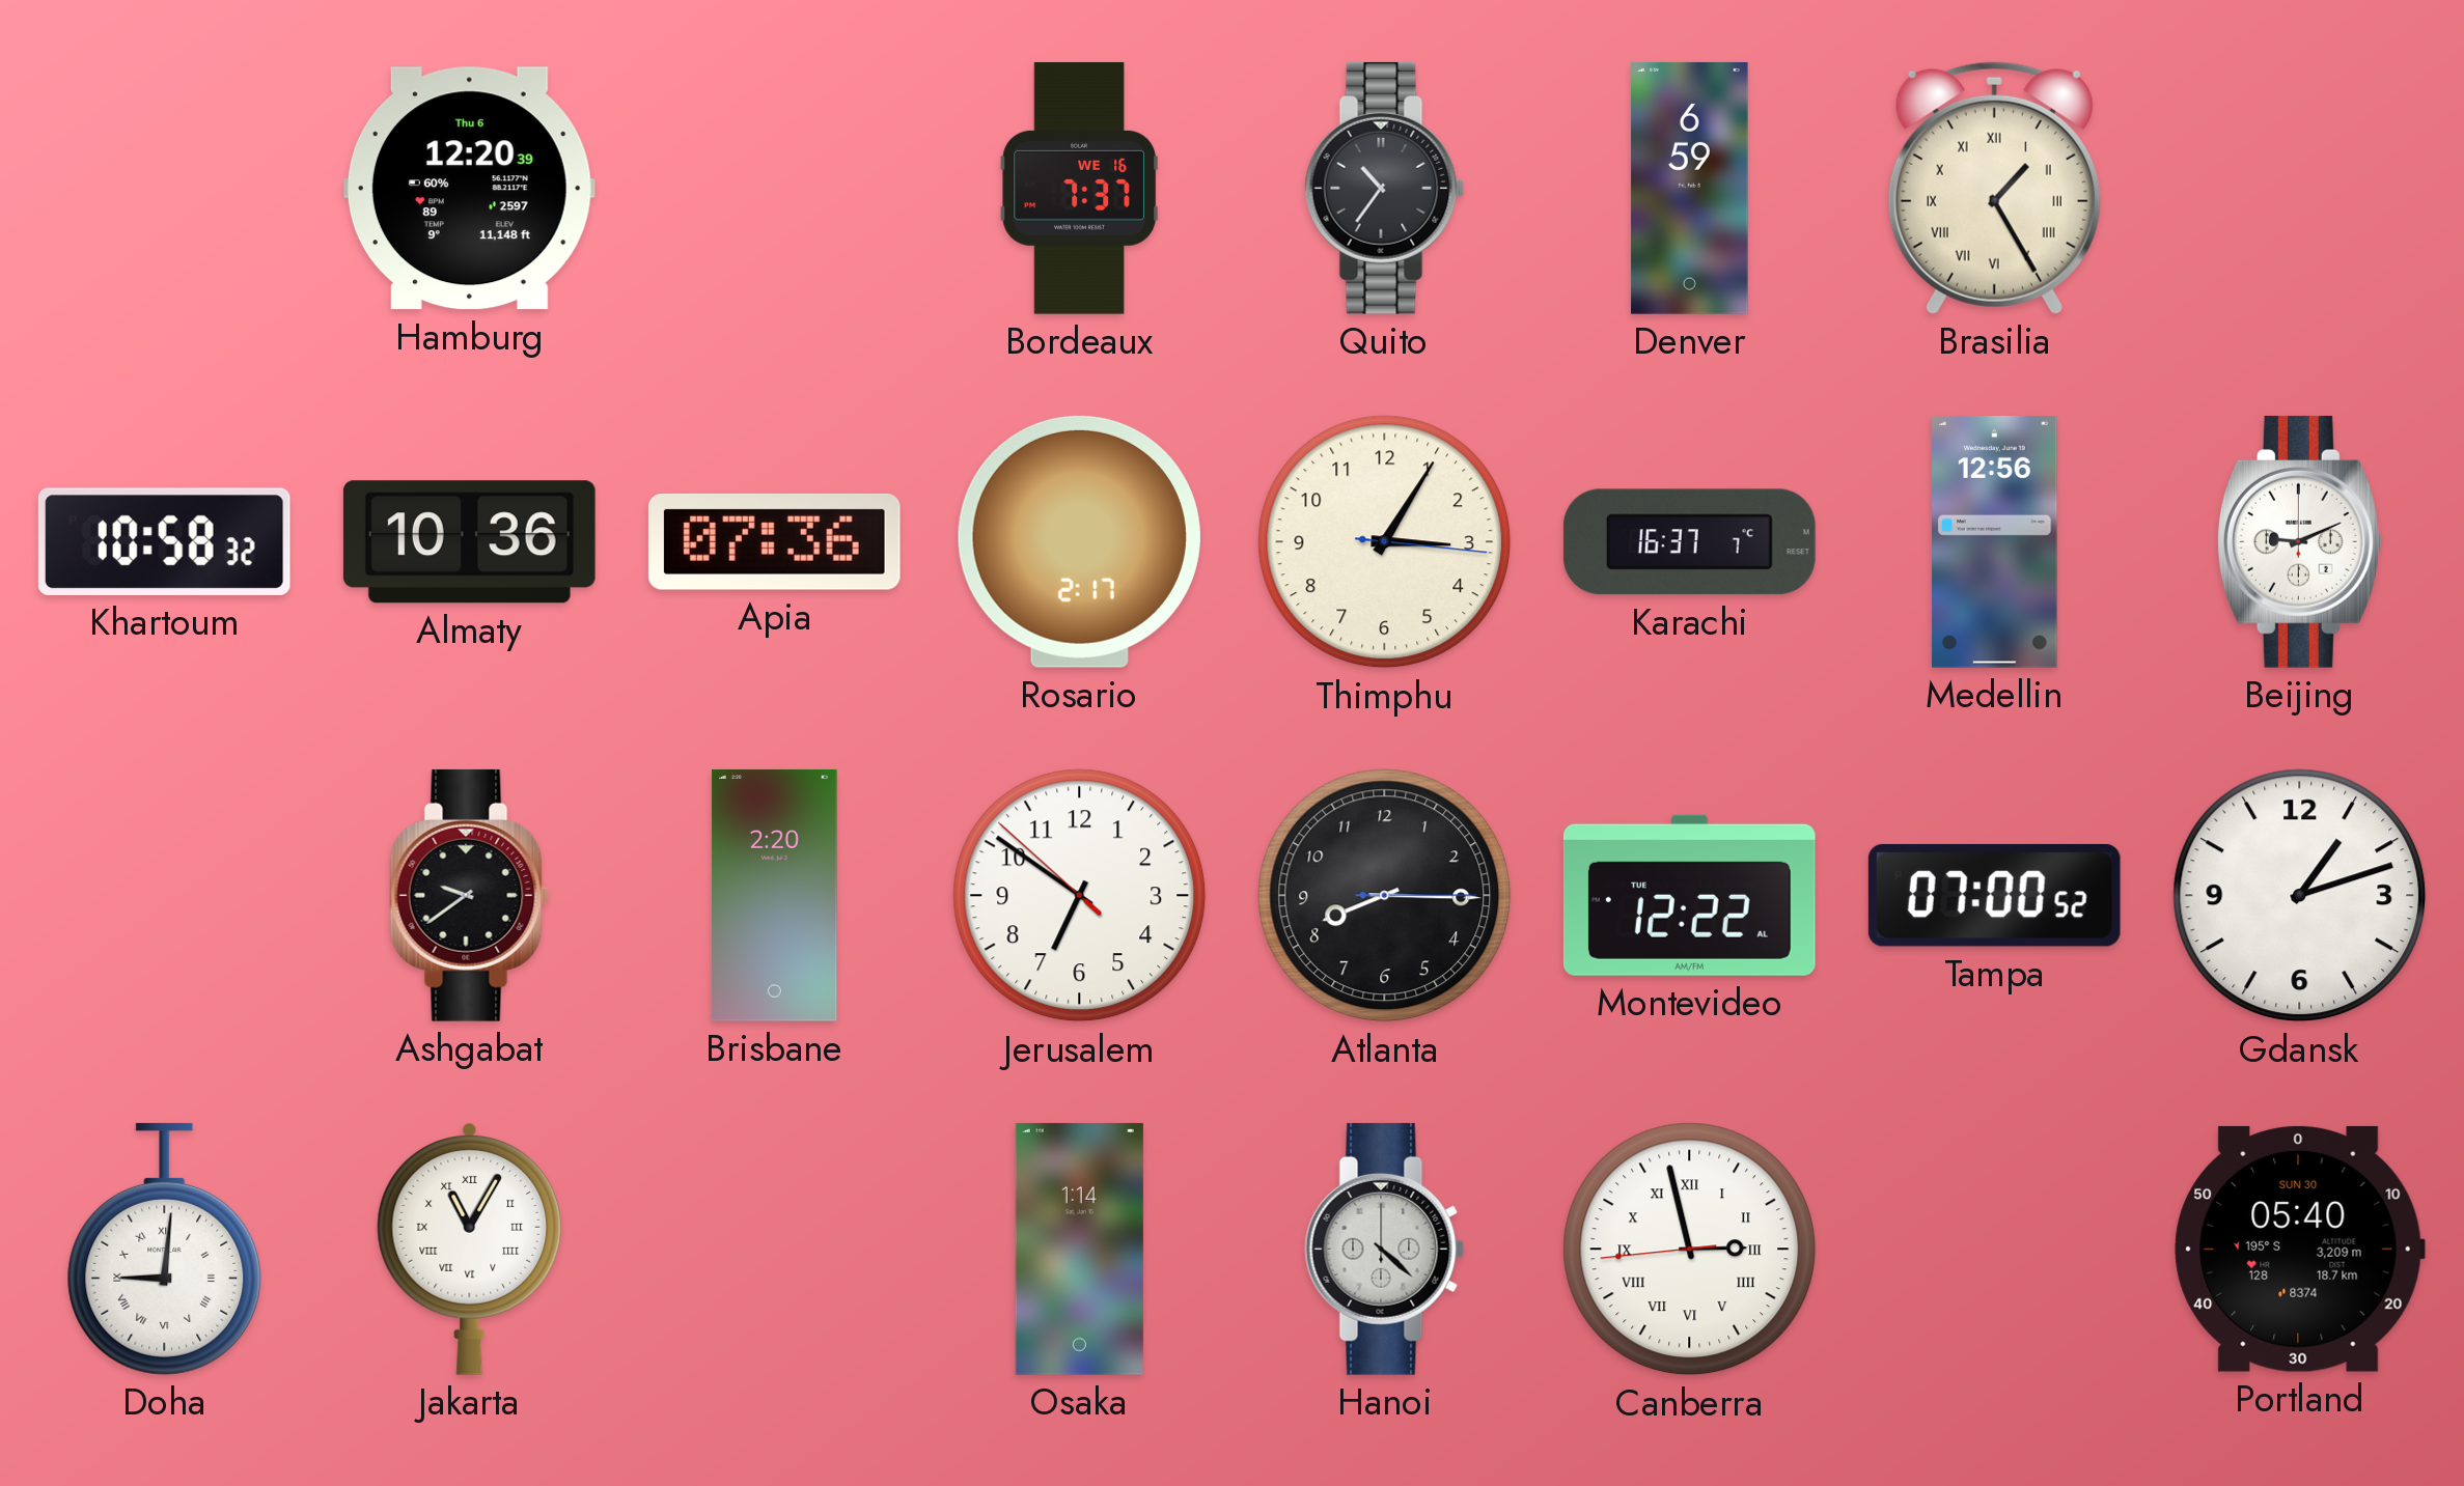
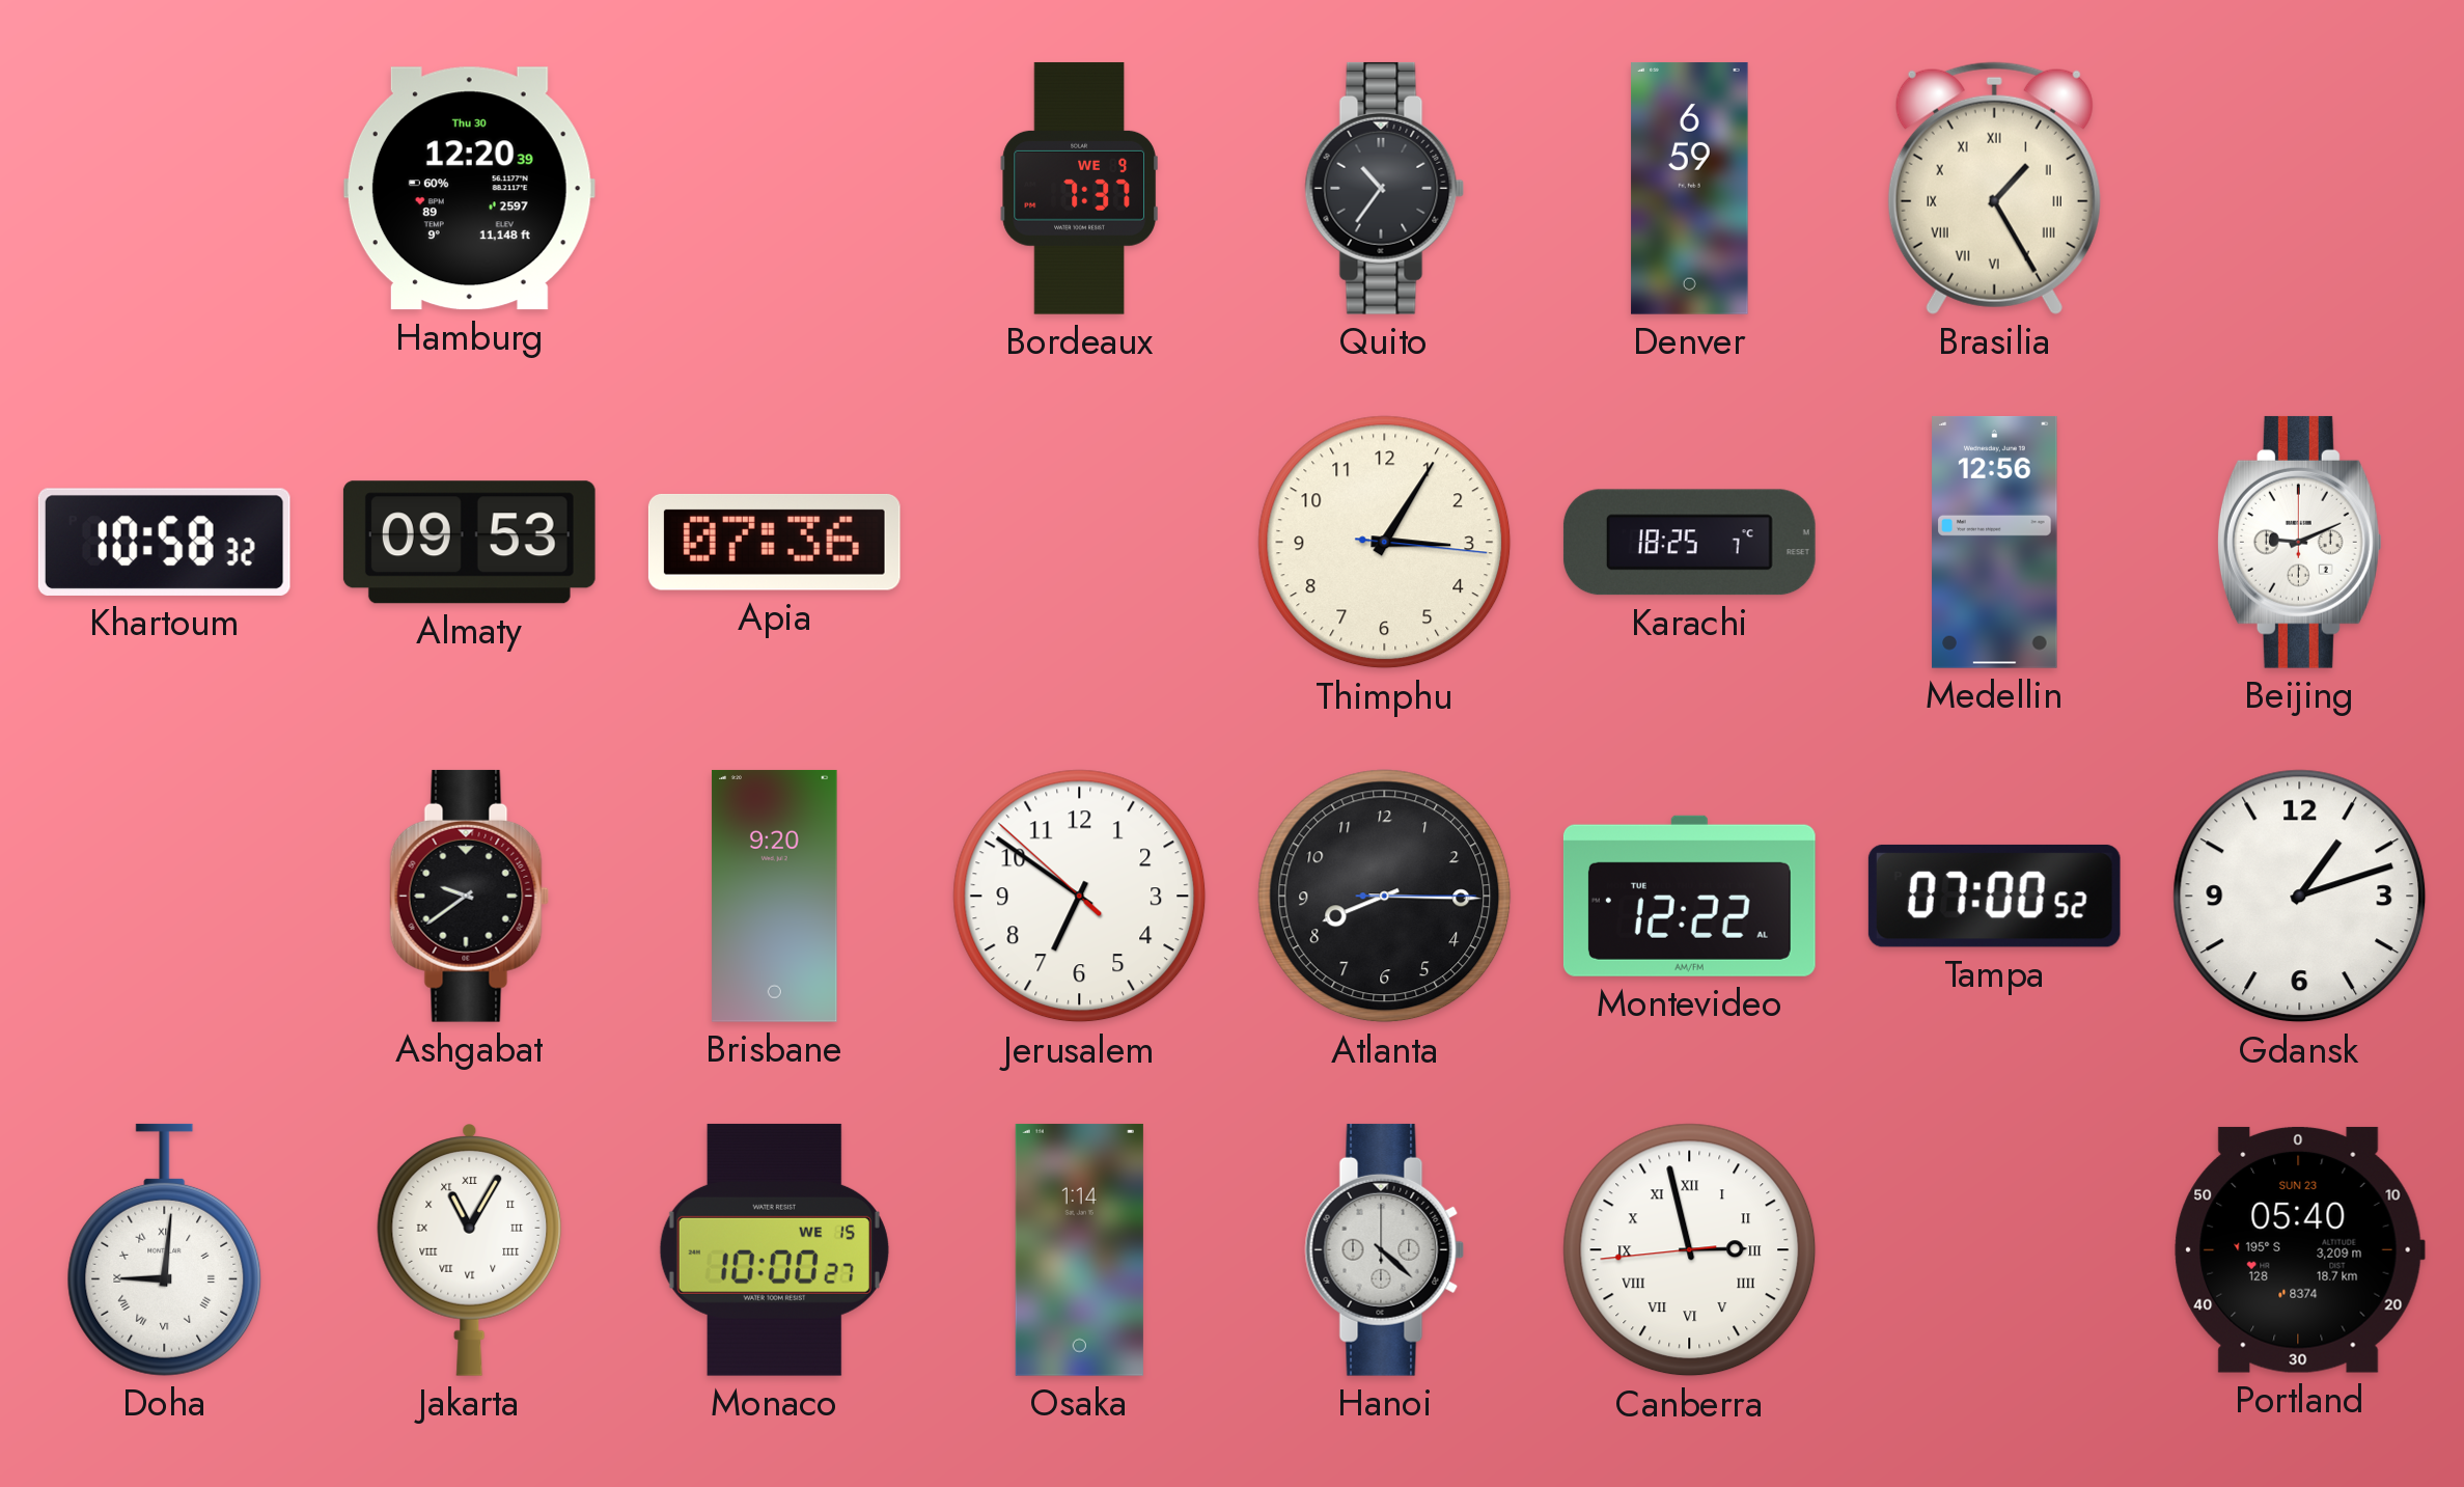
Hamburg date: Thu 6 -> Thu 30
Bordeaux date: WE 16 -> WE 9
Almaty: 10:36 -> 09:53
Rosario: 2:17 -> none
Karachi: 16:37 -> 18:25
Brisbane: 2:20 -> 9:20
Monaco: none -> 10:00
Portland date: SUN 30 -> SUN 23
